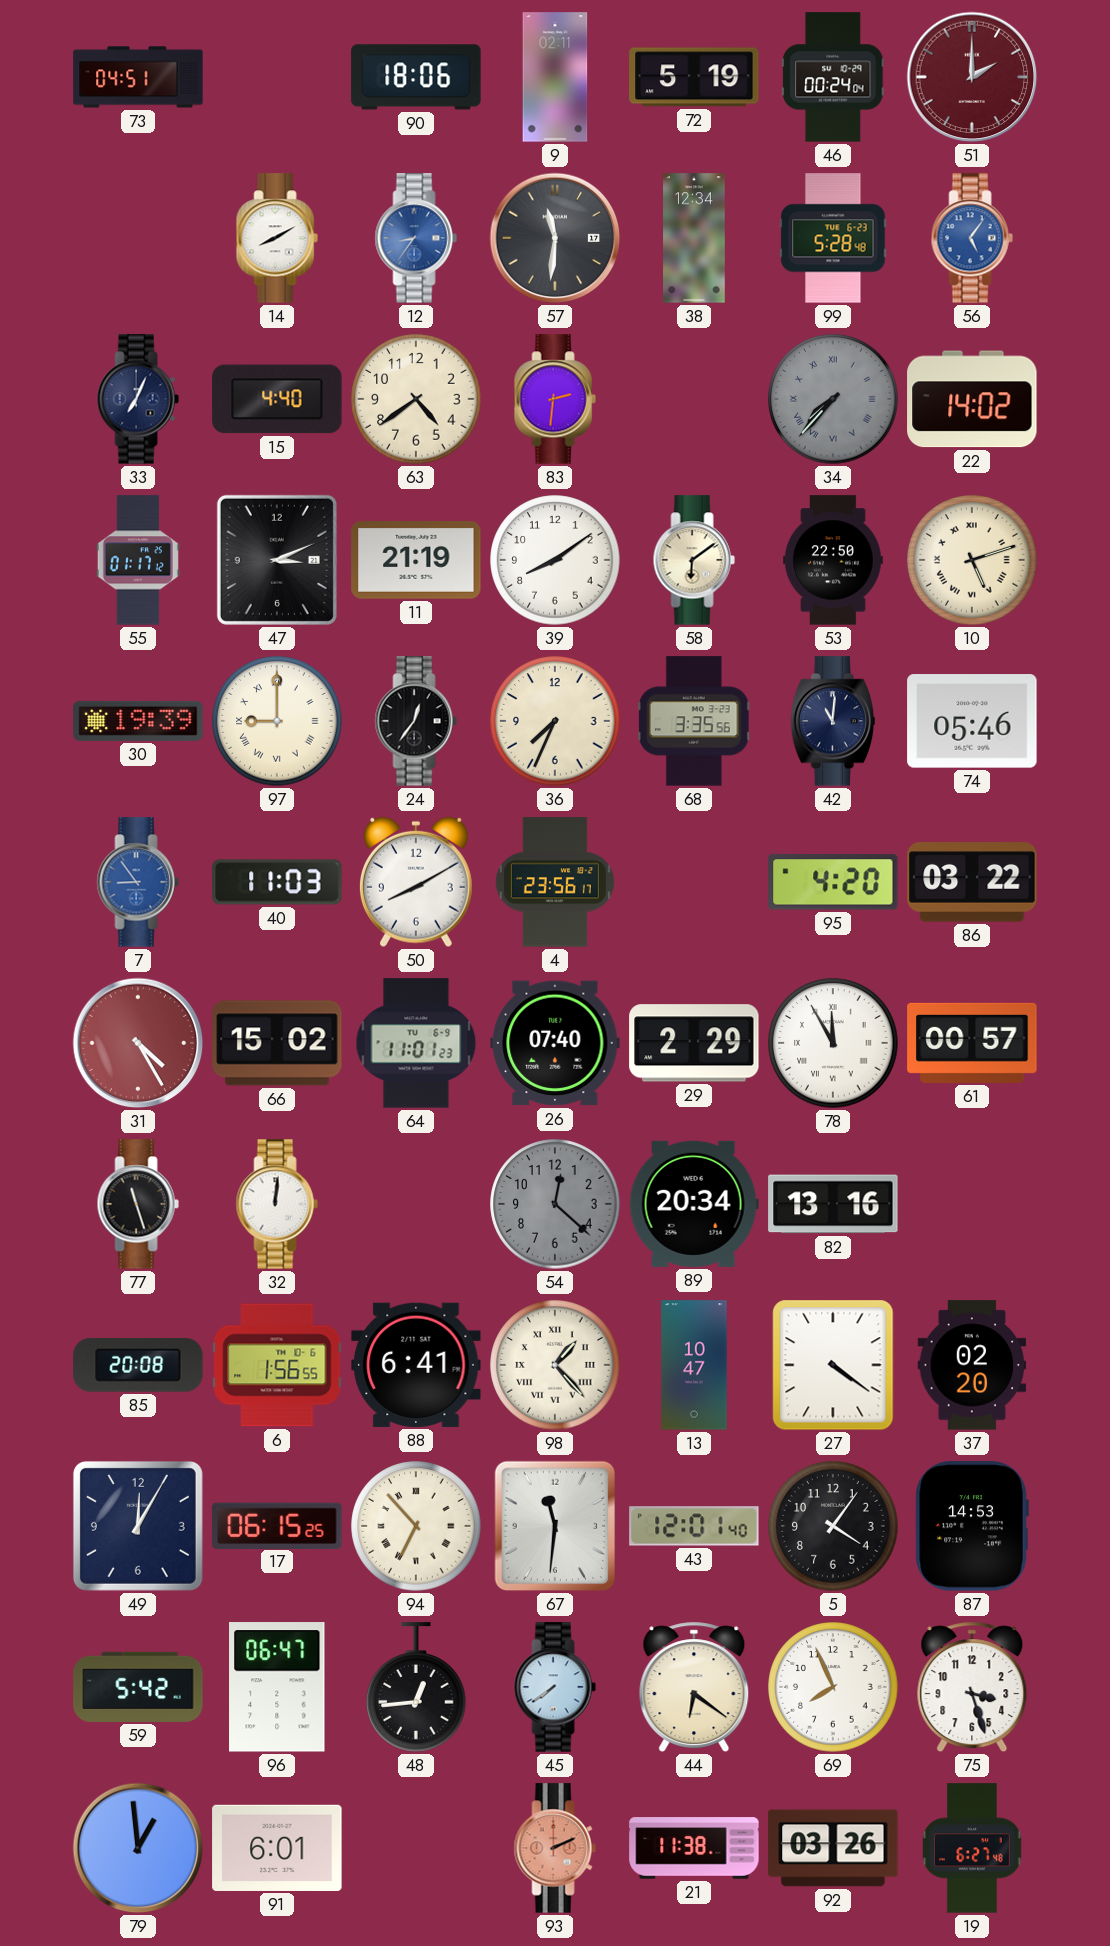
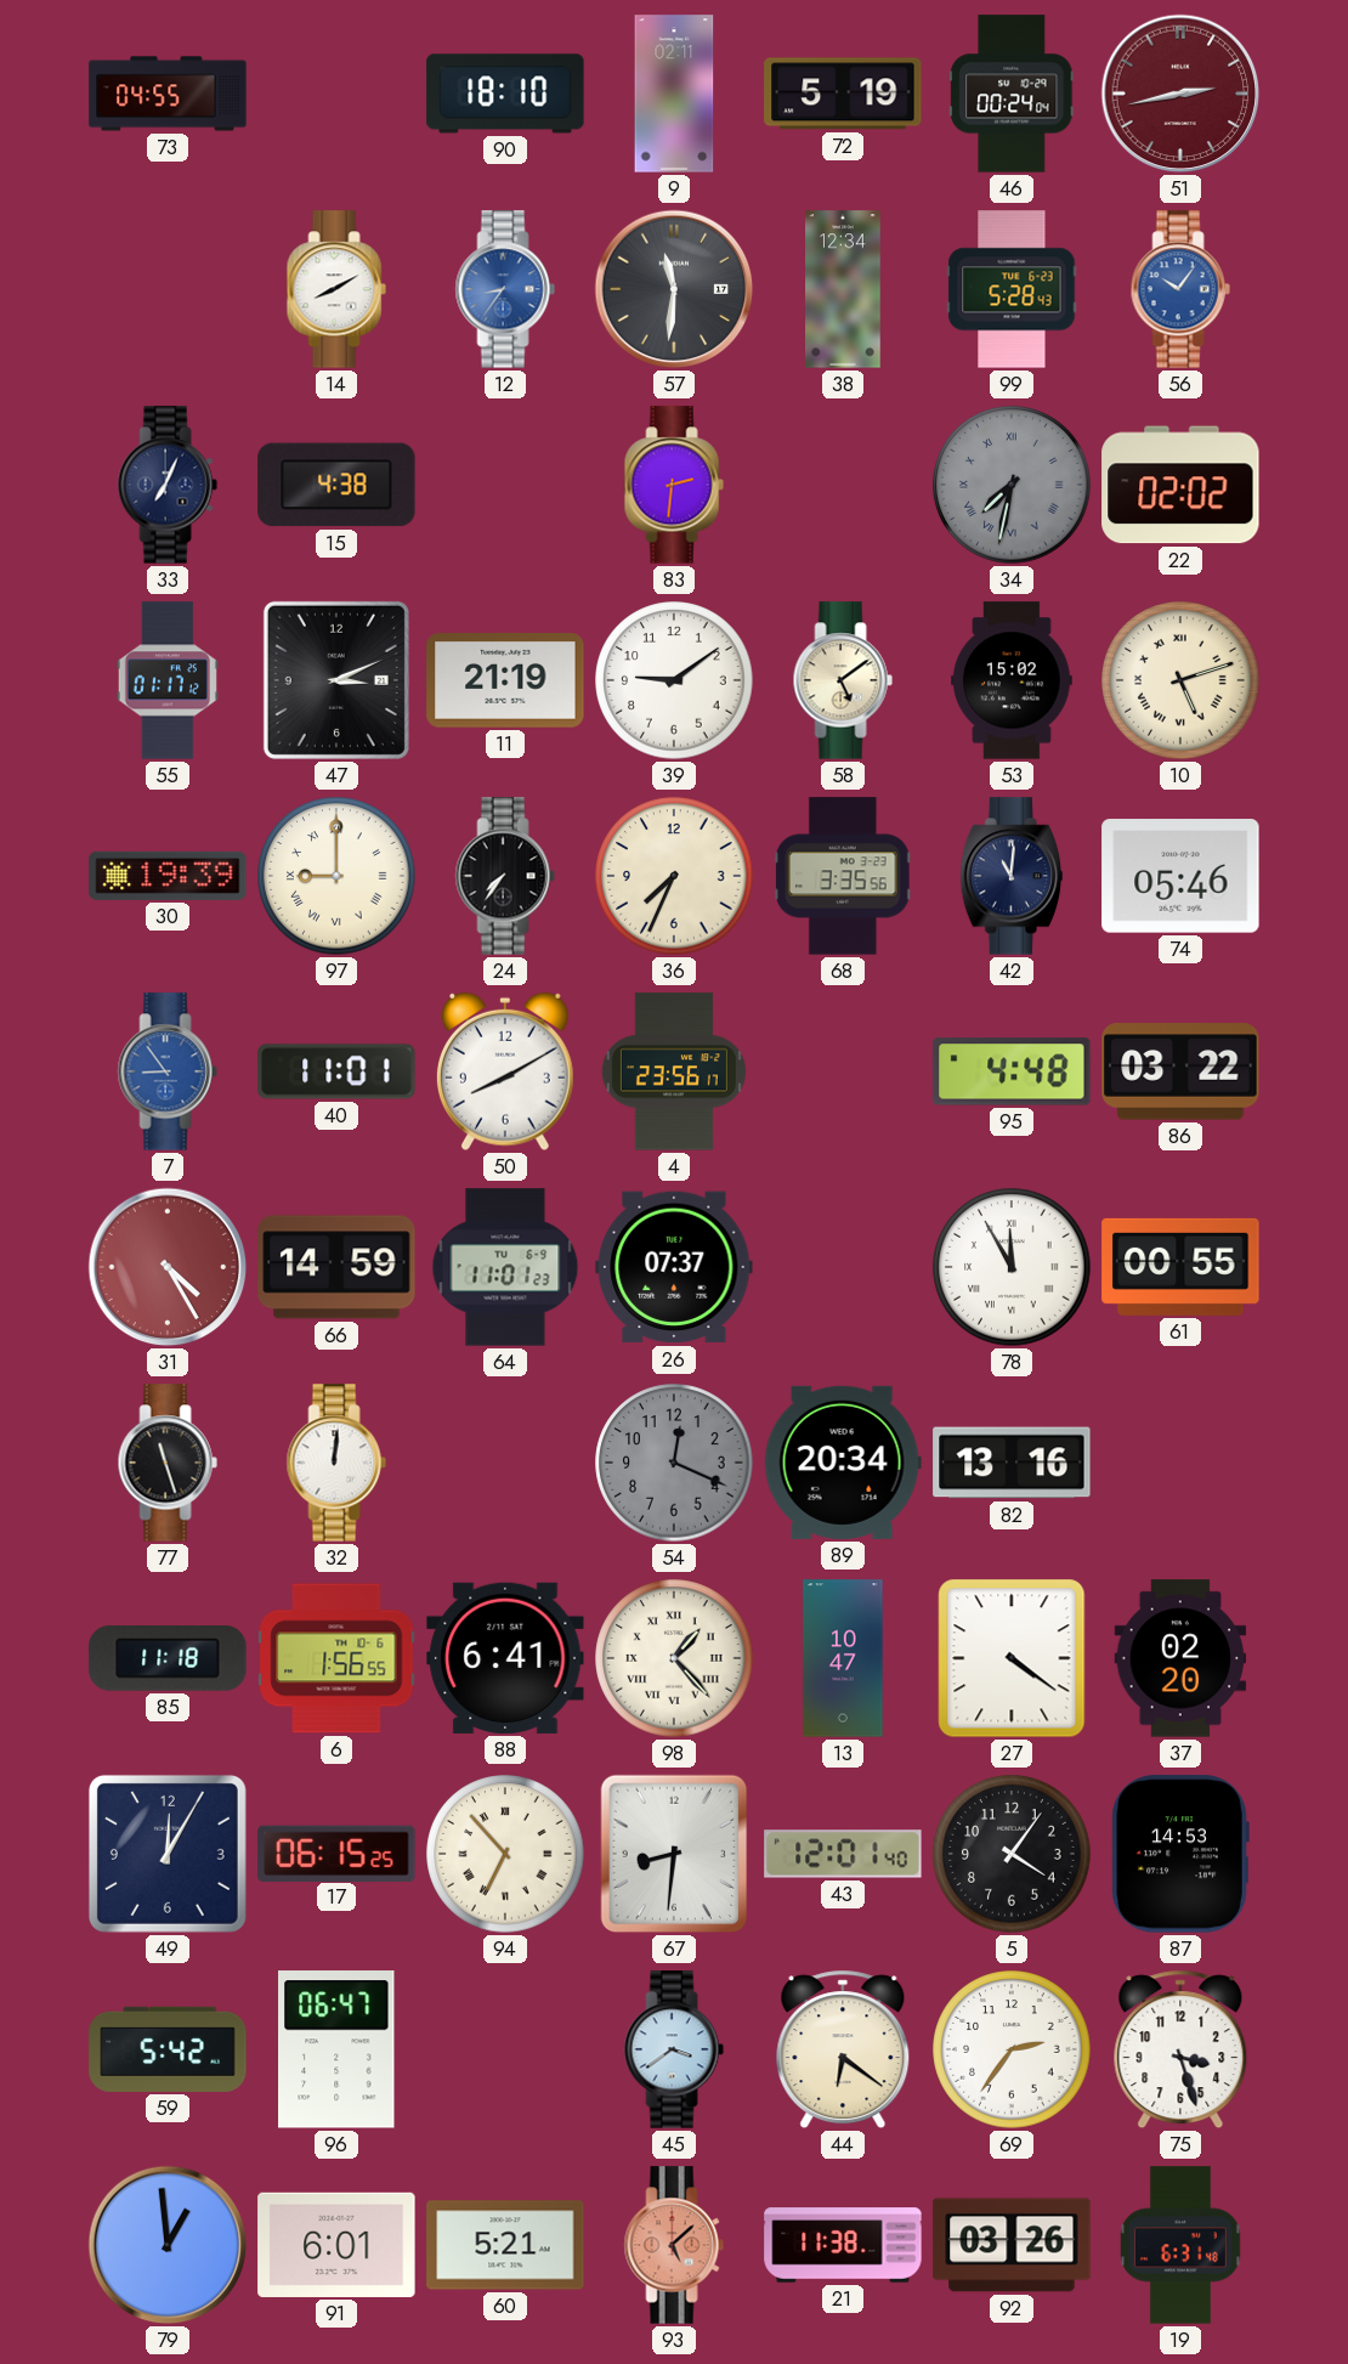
73: 04:51 -> 04:55
90: 18:06 -> 18:10
51: 2:00 -> 2:43
99: 5:28:48 -> 5:28:43
56: 5:06 -> 10:06
15: 4:40 -> 4:38
63: 4:39 -> none
34: 7:37 -> 7:32
22: 14:02 -> 02:02
39: 8:09 -> 9:09
58: 6:09 -> 5:09
53: 22:50 -> 15:02
24: 12:36 -> 7:36
40: 11:03 -> 11:01
95: 4:20 -> 4:48
66: 15:02 -> 14:59
26: 07:40 -> 07:37
29: 2:29 -> none
61: 00:57 -> 00:55
54: 12:22 -> 12:19
85: 20:08 -> 11:18
67: 11:31 -> 8:31
48: 12:44 -> none
45: 7:39 -> 3:39
69: 7:56 -> 2:36
60: none -> 5:21
93: 2:11 -> 5:08
19: 6:27 -> 6:31
